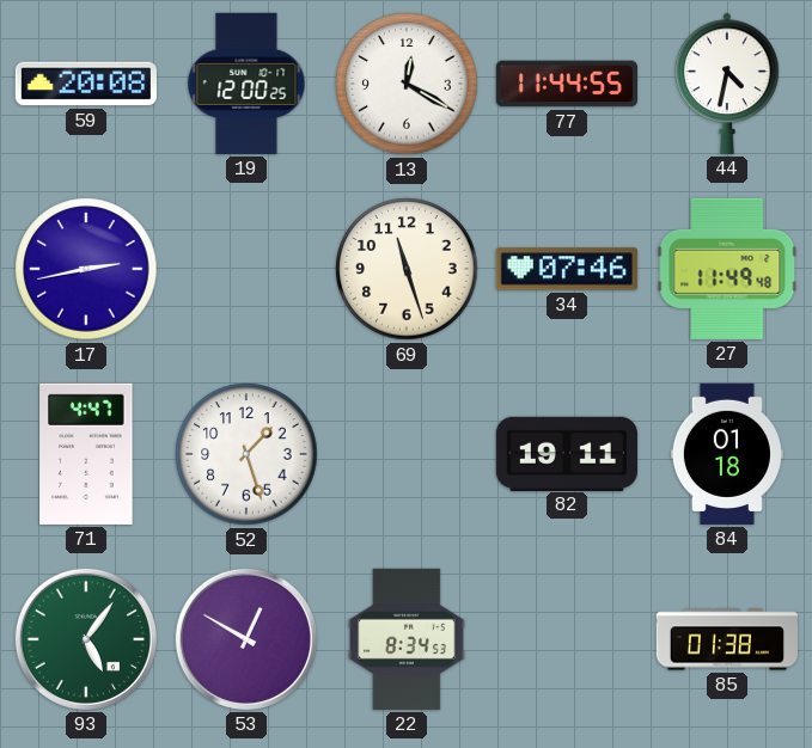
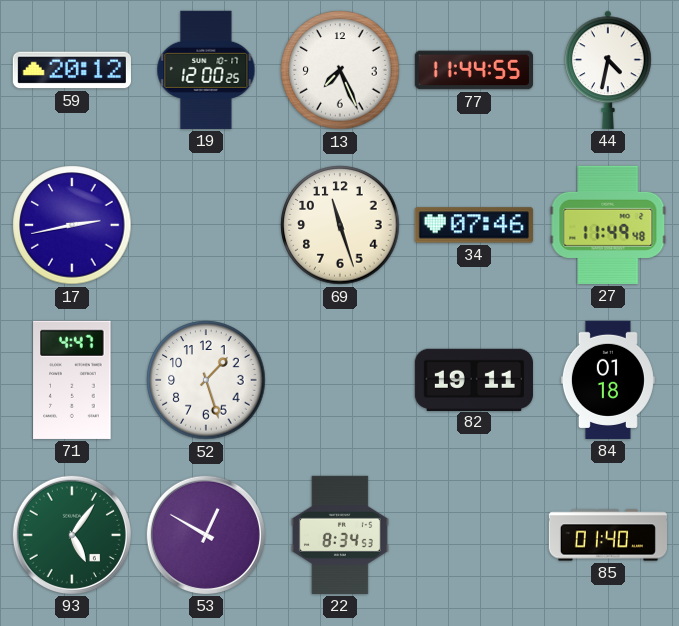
59: 20:08 -> 20:12
13: 12:20 -> 7:26
85: 01:38 -> 01:40
